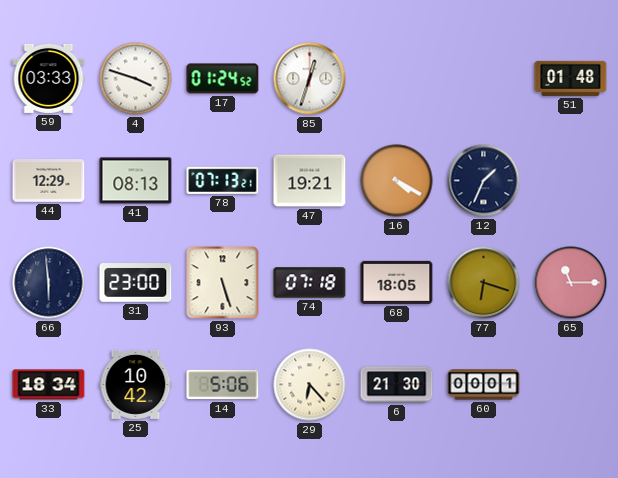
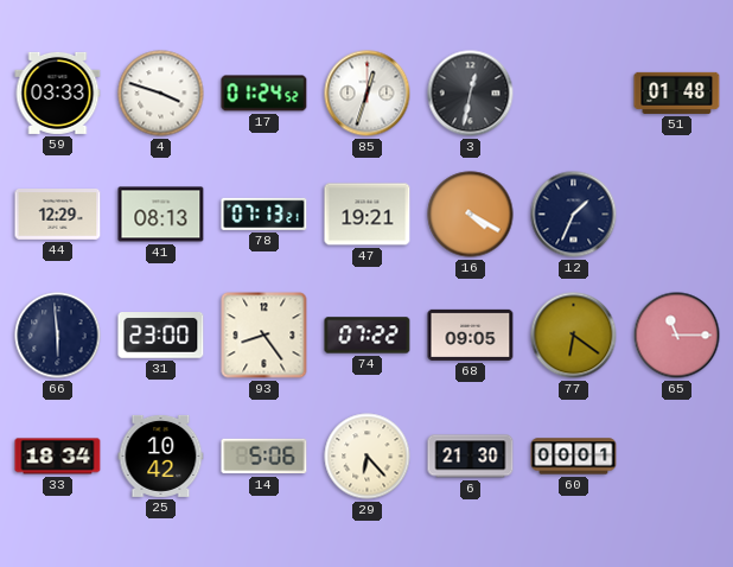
3: none -> 12:32
93: 5:27 -> 8:24
74: 07:18 -> 07:22
68: 18:05 -> 09:05
77: 6:18 -> 6:21
